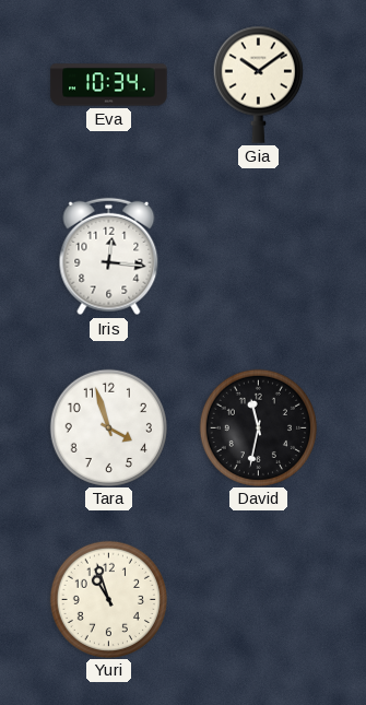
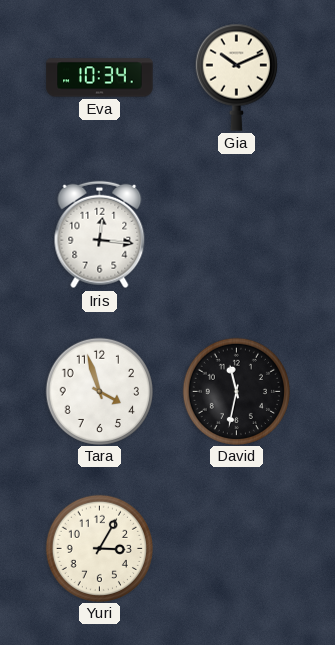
Gia: 10:09 -> 10:11
Yuri: 10:57 -> 3:05
